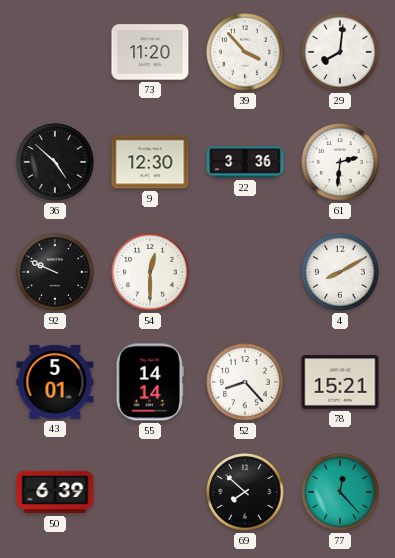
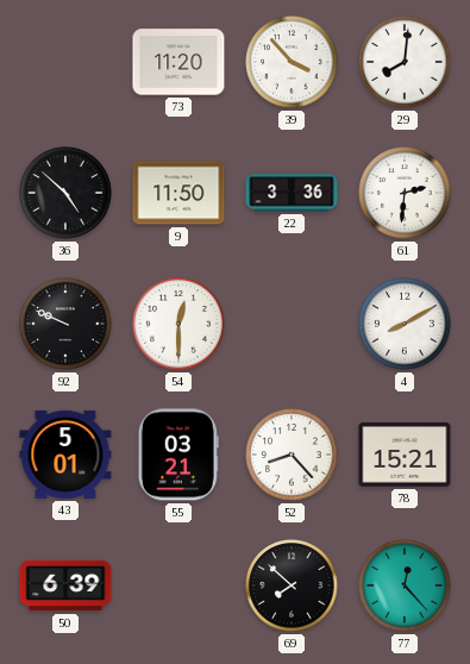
9: 12:30 -> 11:50
55: 14:14 -> 03:21
